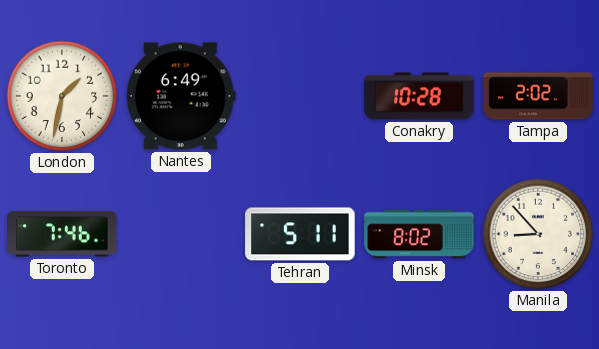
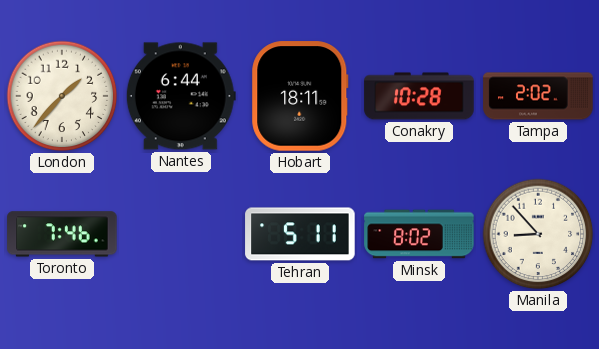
London: 1:32 -> 1:37
Nantes: 6:49 -> 6:44
Hobart: none -> 18:11
